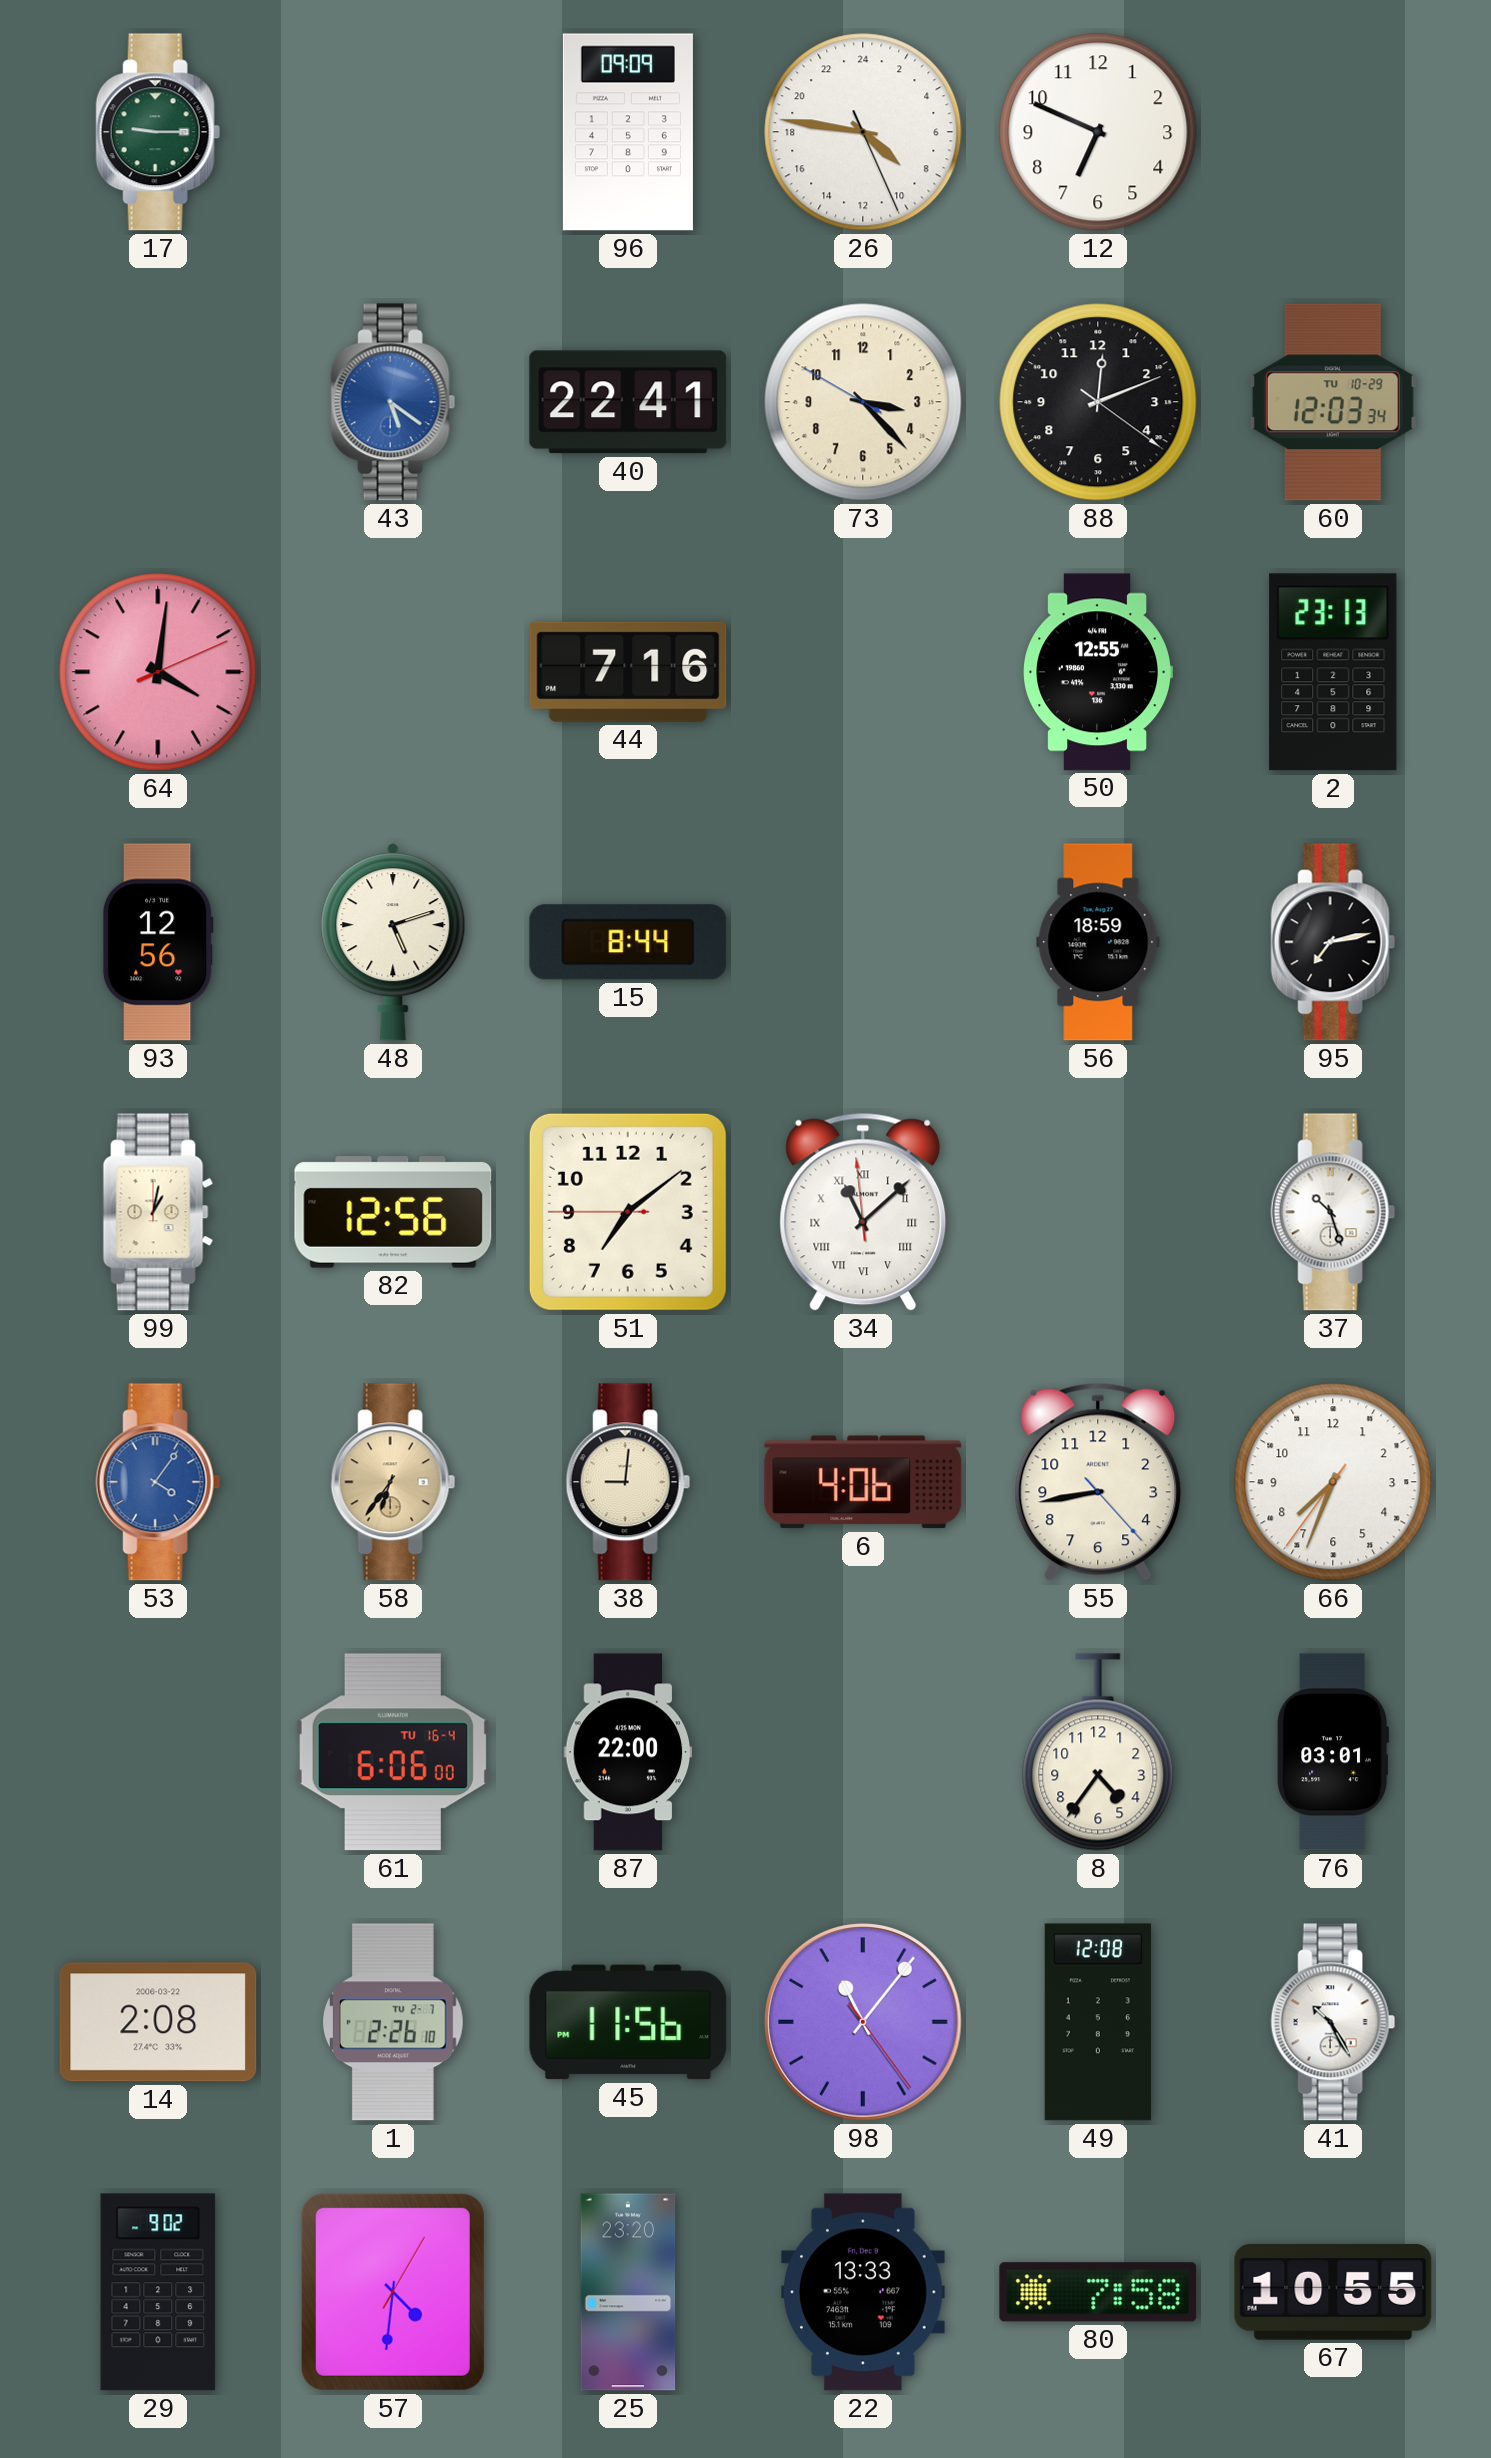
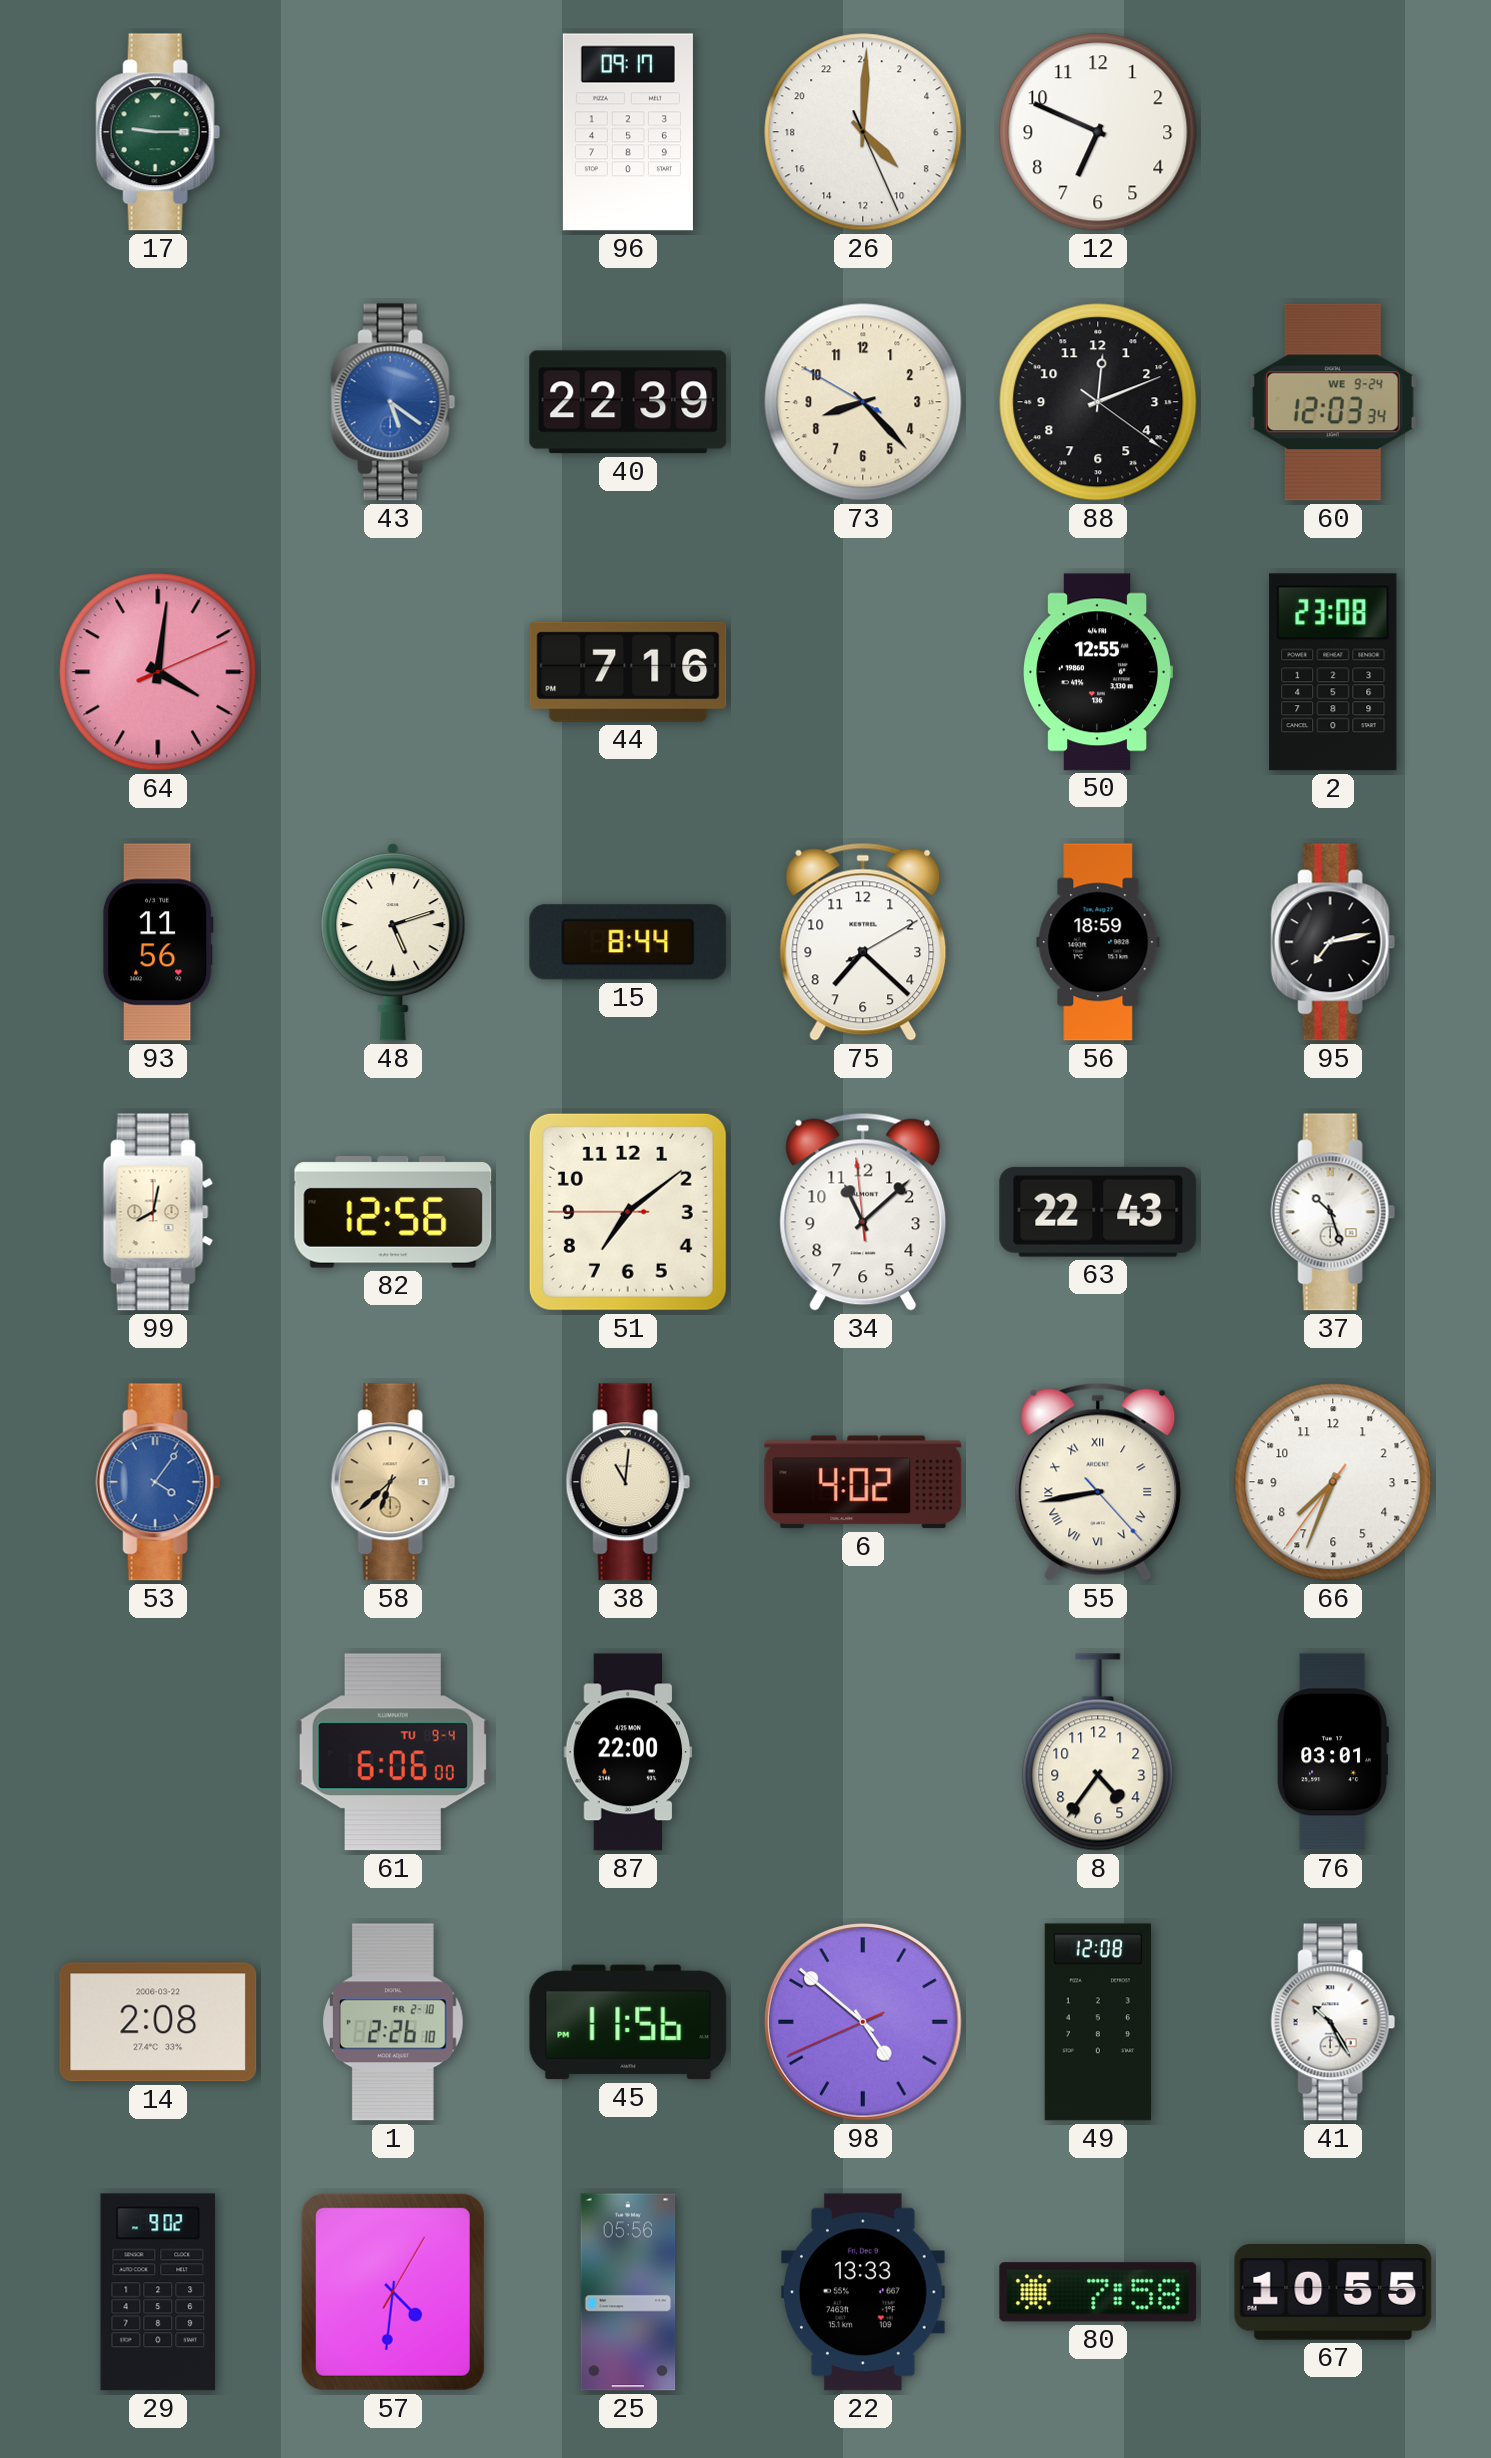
96: 09:09 -> 09:17
26: 8:46 -> 9:00
40: 22:41 -> 22:39
73: 3:22 -> 8:22
60 date: TU 10-29 -> WE 9-24
2: 23:13 -> 23:08
93: 12:56 -> 11:56
75: none -> 7:22
99: 1:02 -> 8:02
34 numerals: Roman -> Arabic
63: none -> 22:43
58: 6:36 -> 6:38
38: 9:01 -> 11:01
6: 4:06 -> 4:02
55 numerals: Arabic -> Roman
61 date: TU 16-4 -> TU 9-4
1 date: TU 2-7 -> FR 2-10
98: 11:06 -> 4:51
25: 23:20 -> 05:56
